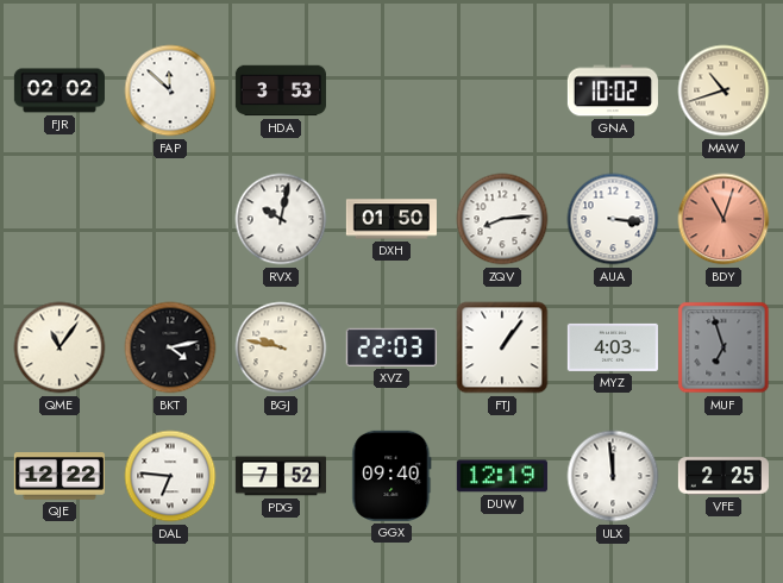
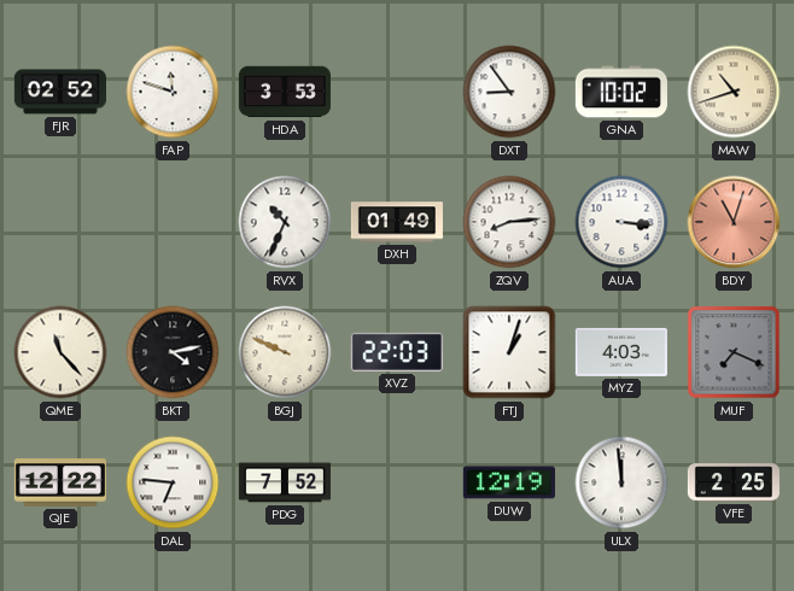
FJR: 02:02 -> 02:52
FAP: 11:52 -> 11:48
DXT: none -> 8:54
RVX: 10:02 -> 10:34
DXH: 01:50 -> 01:49
QME: 11:06 -> 11:23
BGJ: 9:47 -> 9:49
FTJ: 1:06 -> 1:03
MUF: 6:57 -> 7:19
GGX: 09:40 -> none
